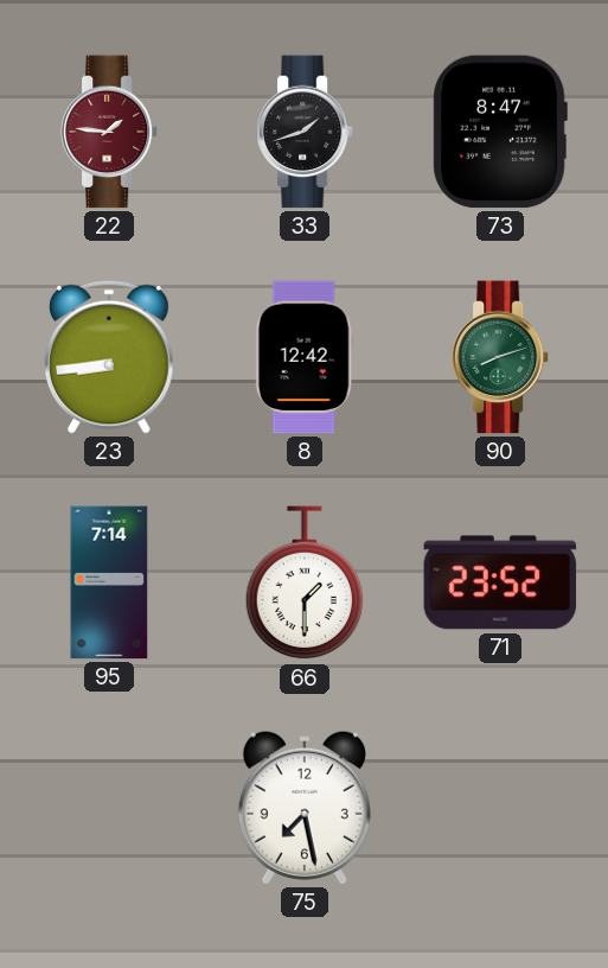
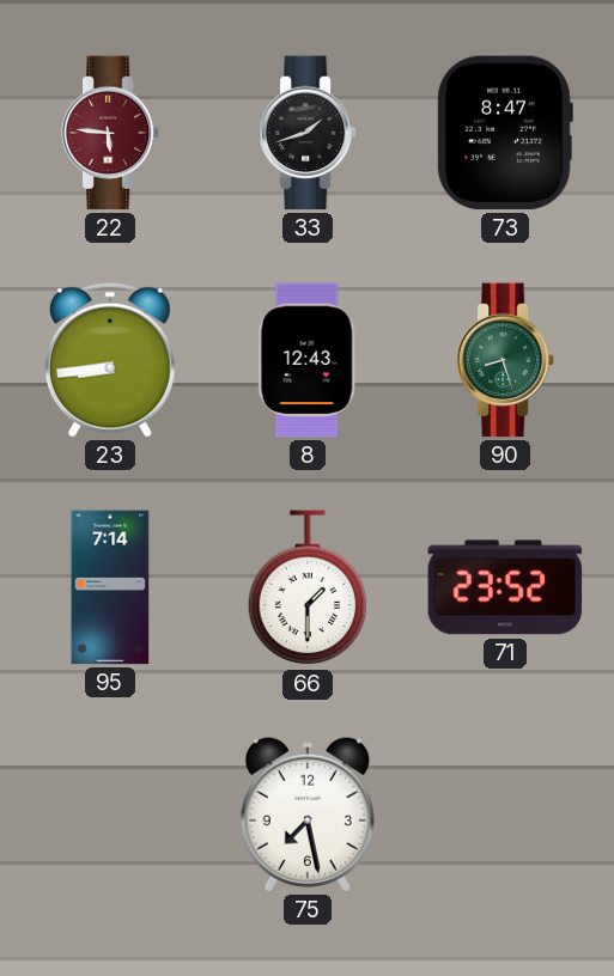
22: 1:46 -> 5:46
8: 12:42 -> 12:43
90: 8:12 -> 8:27
